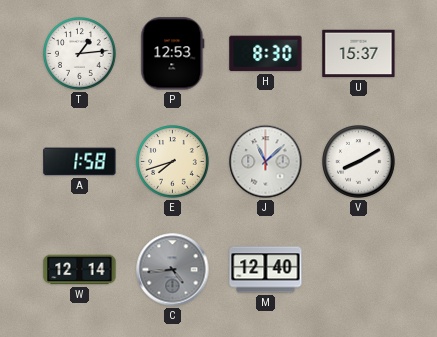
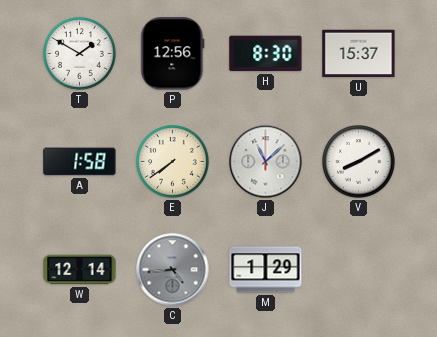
T: 1:14 -> 1:50
P: 12:53 -> 12:56
E: 7:42 -> 7:39
M: 12:40 -> 1:29
